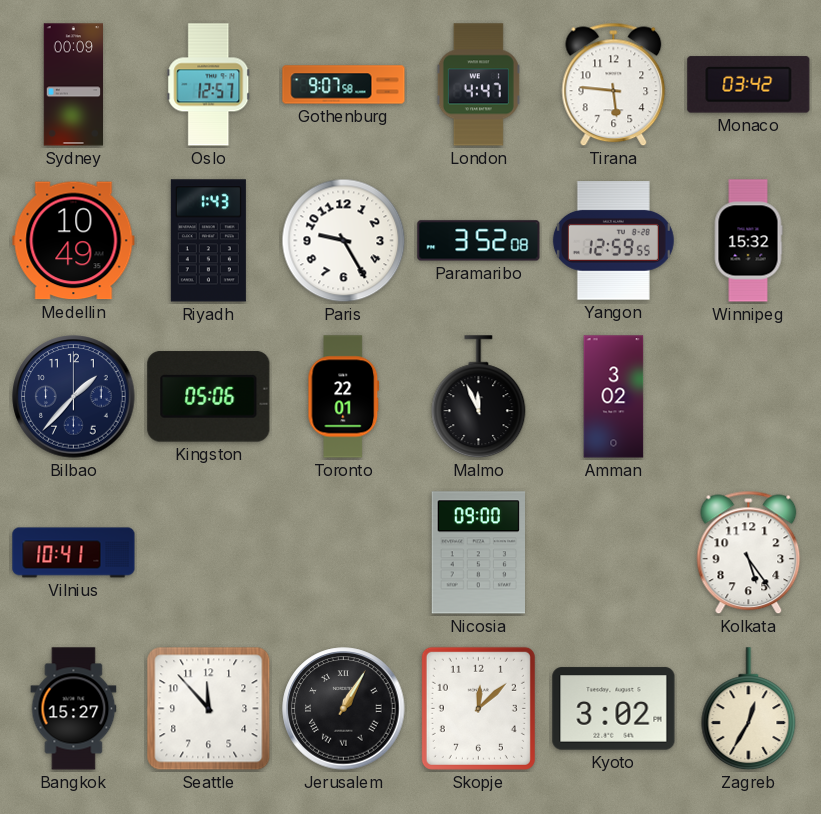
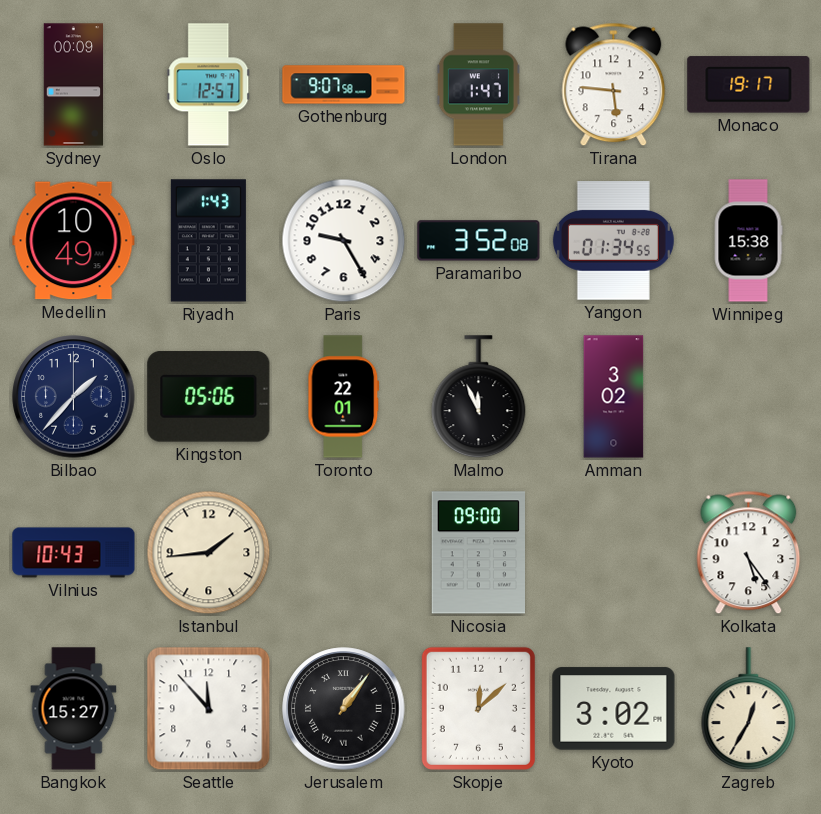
London: 4:47 -> 1:47
Monaco: 03:42 -> 19:17
Yangon: 12:59 -> 01:34
Winnipeg: 15:32 -> 15:38
Vilnius: 10:41 -> 10:43
Istanbul: none -> 1:44
Jerusalem: 1:05 -> 1:06
